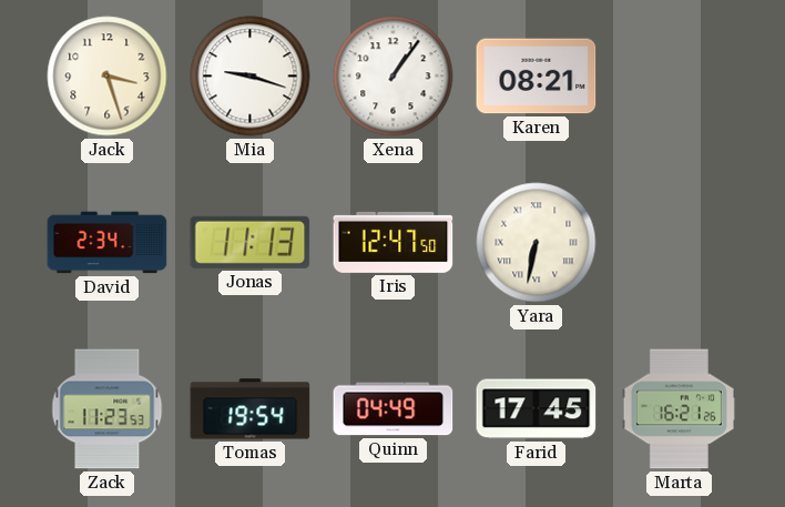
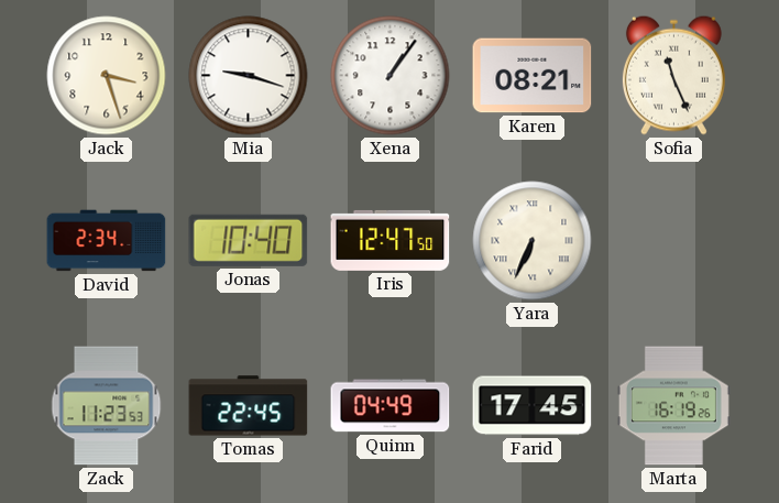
Sofia: none -> 11:26
Jonas: 11:13 -> 10:40
Yara: 6:32 -> 6:34
Tomas: 19:54 -> 22:45
Marta: 16:21 -> 16:19
